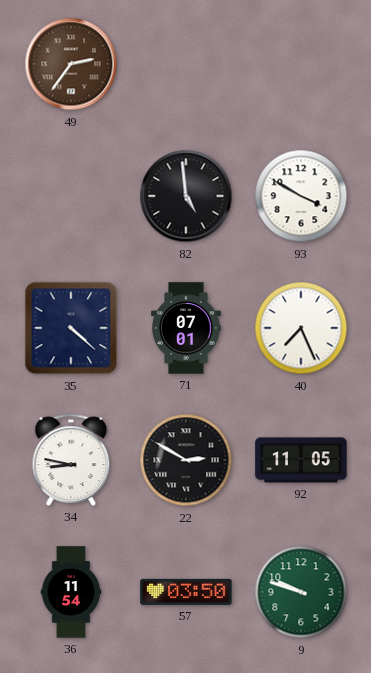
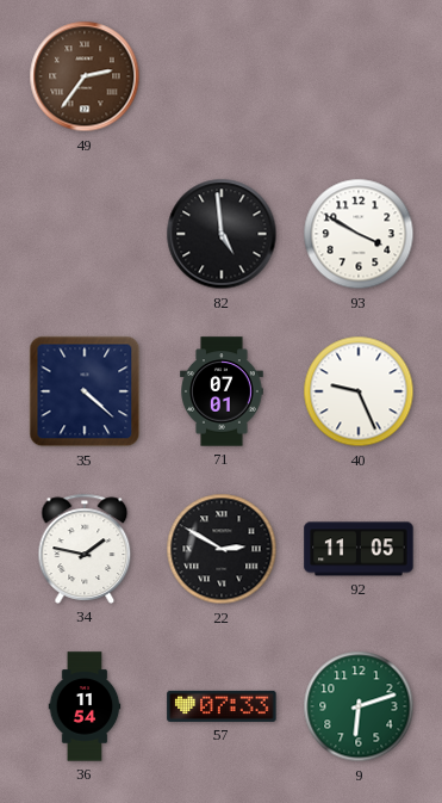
40: 7:26 -> 9:26
34: 8:47 -> 1:47
57: 03:50 -> 07:33
9: 9:48 -> 6:12
